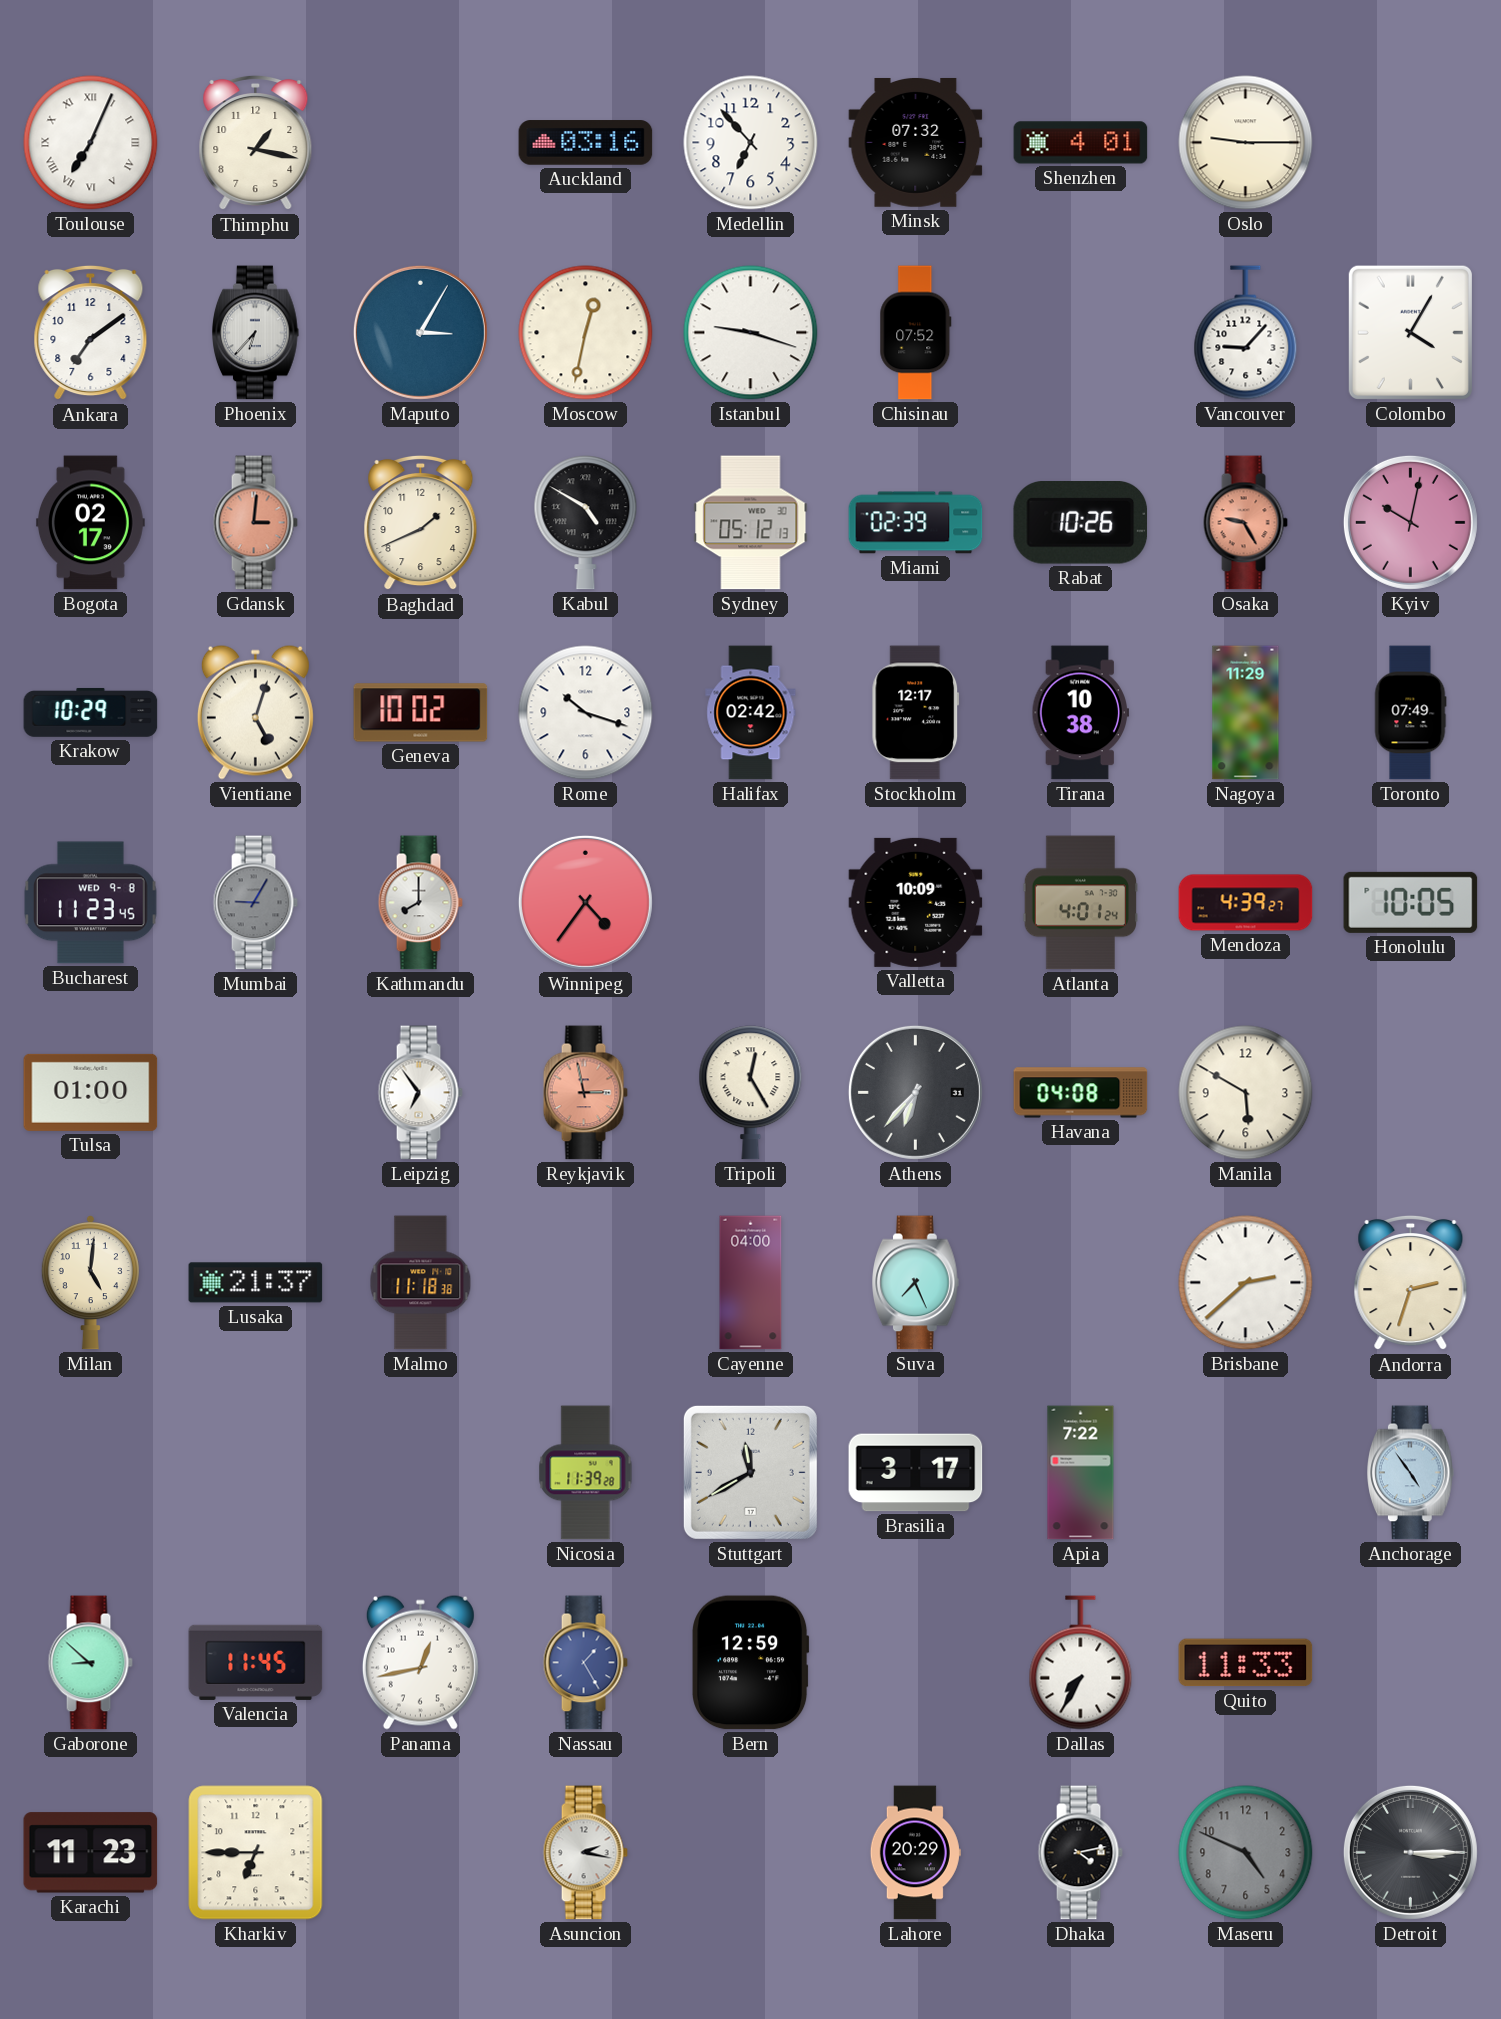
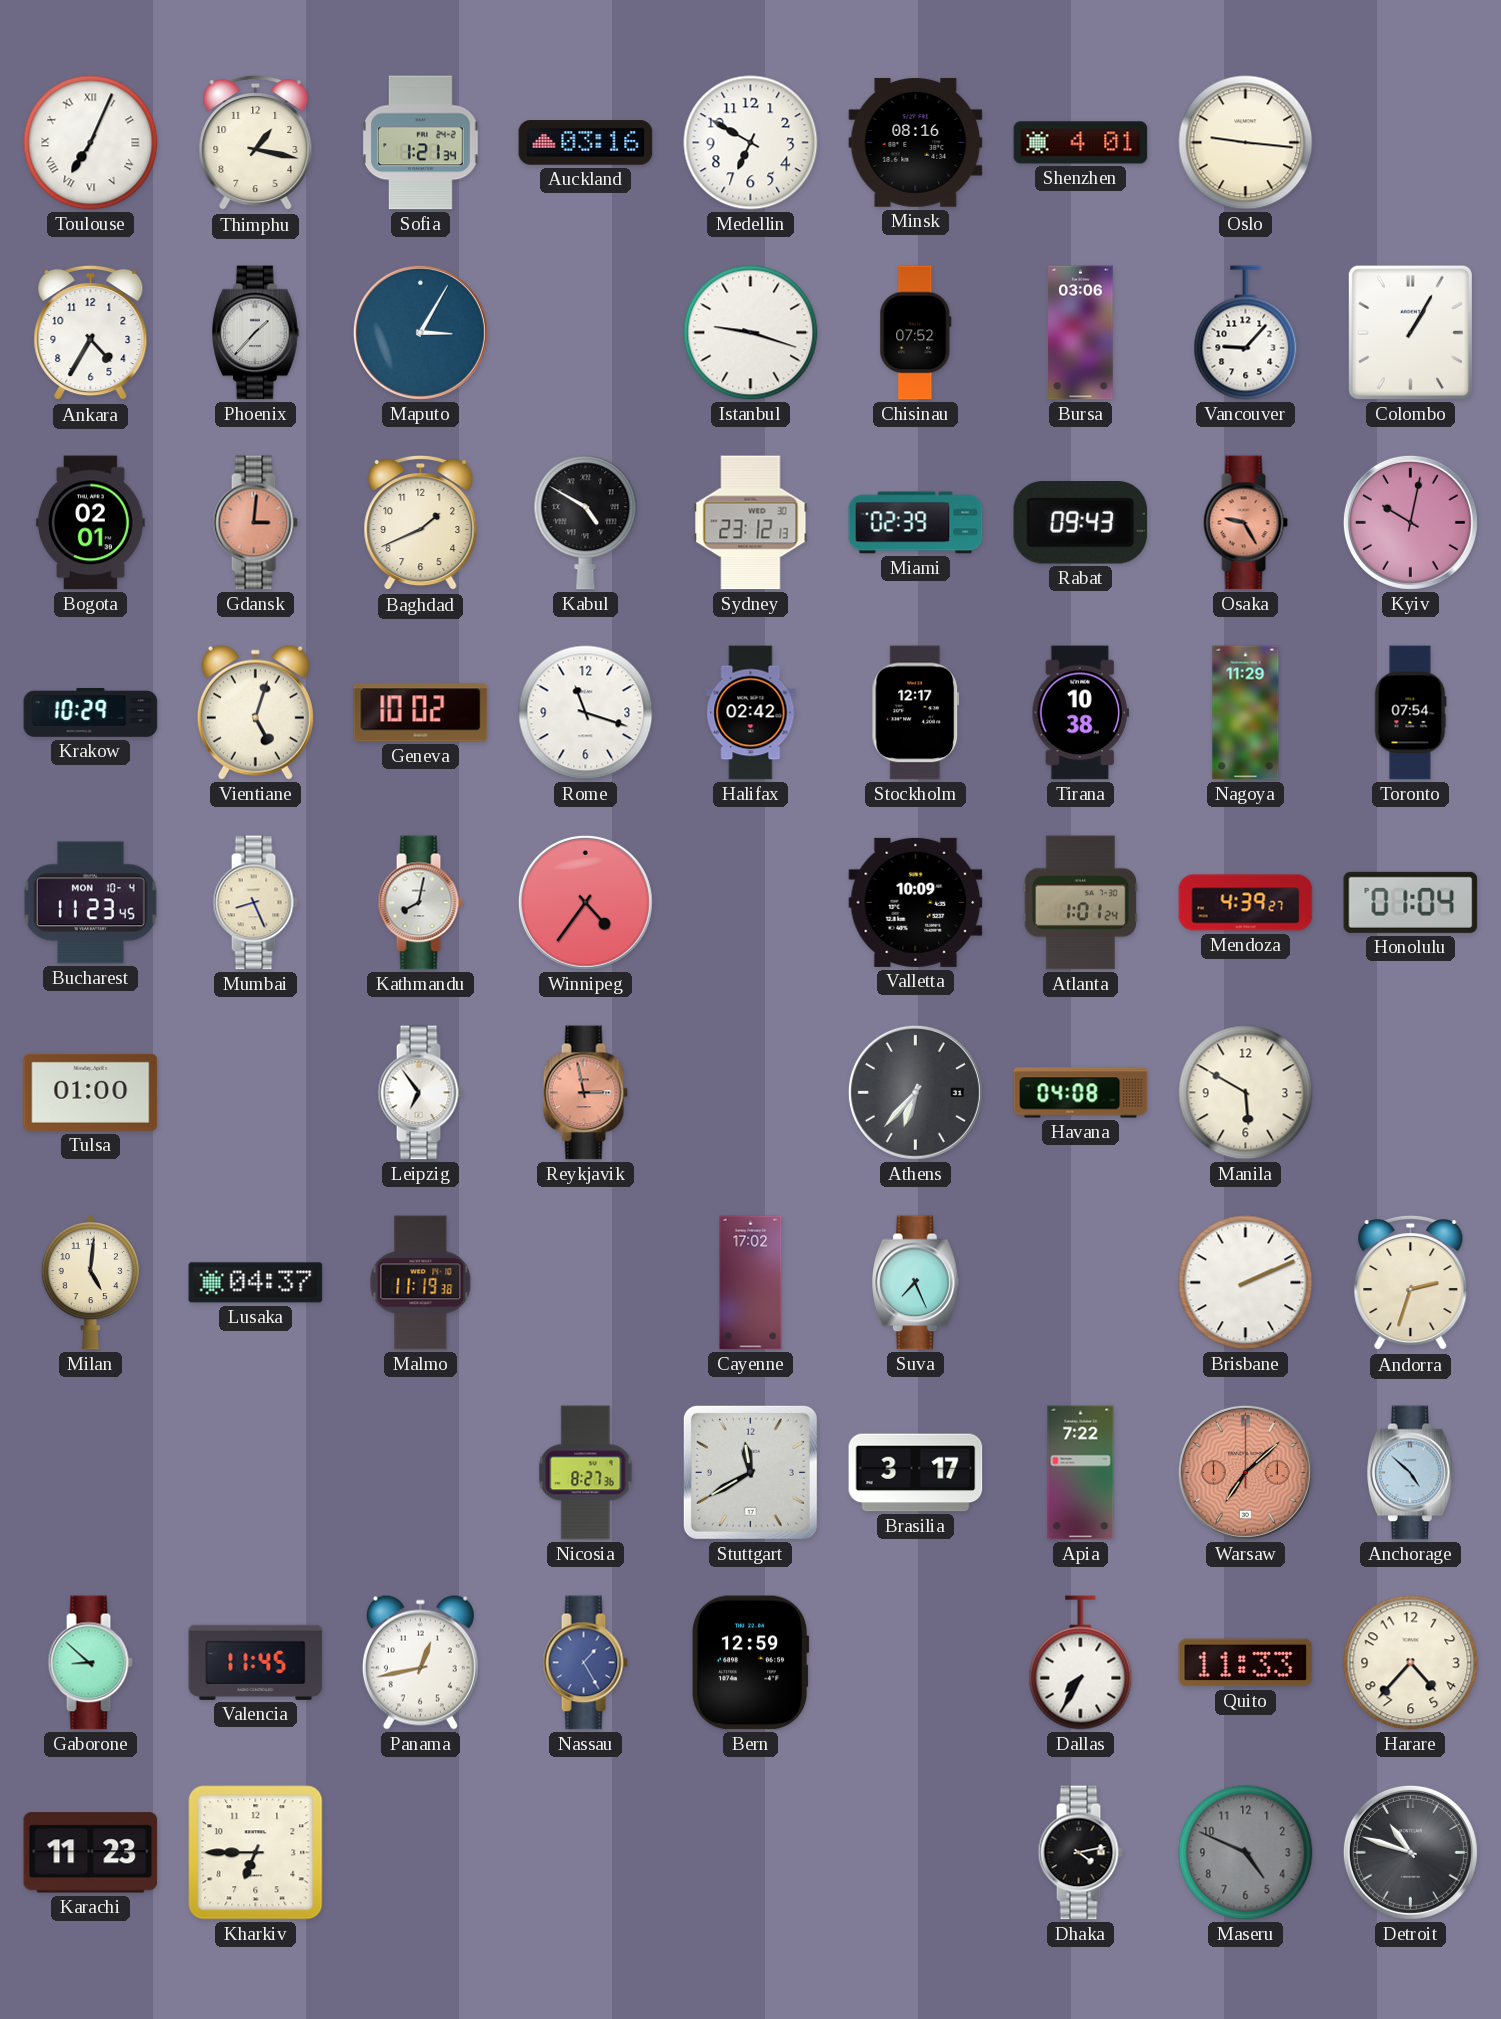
Sofia: none -> 1:21
Medellin: 6:53 -> 6:50
Minsk: 07:32 -> 08:16
Oslo: 9:15 -> 9:16
Ankara: 7:09 -> 4:35
Phoenix: 6:37 -> 1:37
Moscow: 12:32 -> none
Bursa: none -> 03:06
Colombo: 4:05 -> 1:05
Bogota: 02:17 -> 02:01
Sydney: 05:12 -> 23:12
Rabat: 10:26 -> 09:43
Rome: 10:18 -> 11:18
Toronto: 07:49 -> 07:54
Bucharest date: WED 9-8 -> MON 10-4
Mumbai: 9:05 -> 8:26
Mumbai dial: grey -> cream
Kathmandu: 8:00 -> 8:02
Atlanta: 4:01 -> 1:01
Honolulu: 10:05 -> 01:04
Tripoli: 12:25 -> none
Lusaka: 21:37 -> 04:37
Malmo: 11:18 -> 11:19
Cayenne: 04:00 -> 17:02
Brisbane: 2:38 -> 2:11
Nicosia: 11:39 -> 8:27
Warsaw: none -> 7:08
Anchorage: 4:54 -> 4:52
Harare: none -> 4:37
Asuncion: 2:17 -> none
Lahore: 20:29 -> none
Detroit: 3:15 -> 10:48
